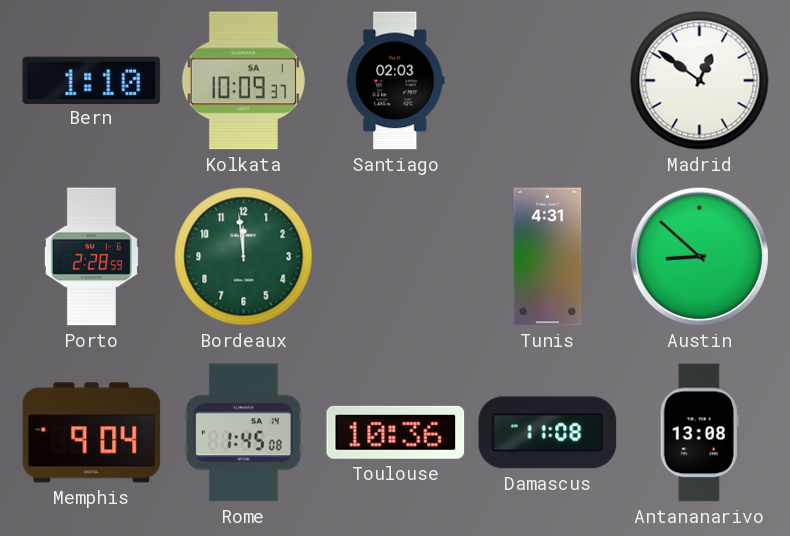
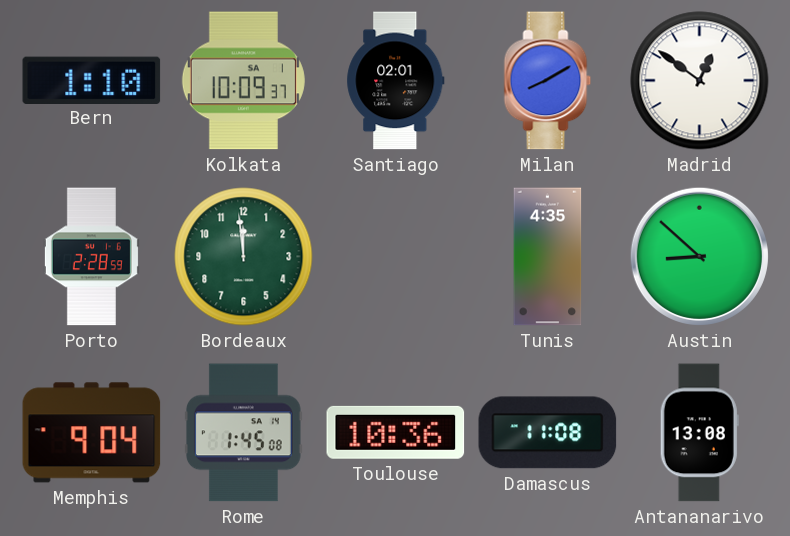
Santiago: 02:03 -> 02:01
Milan: none -> 8:10
Tunis: 4:31 -> 4:35
